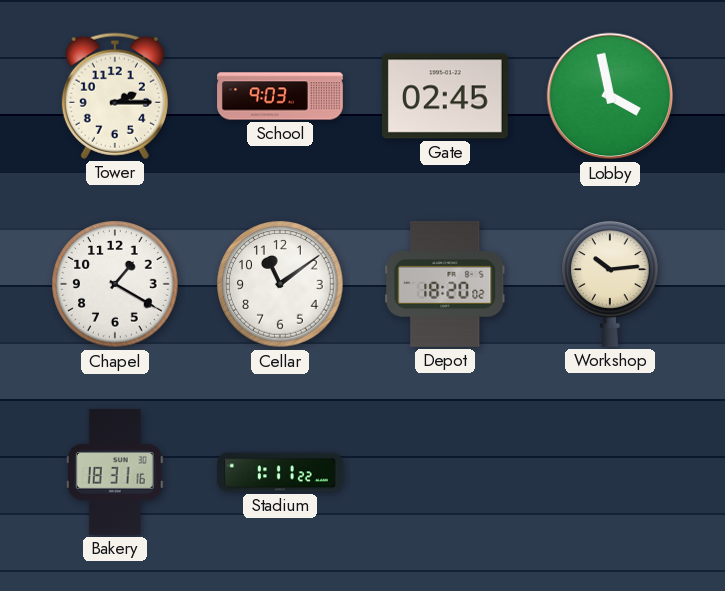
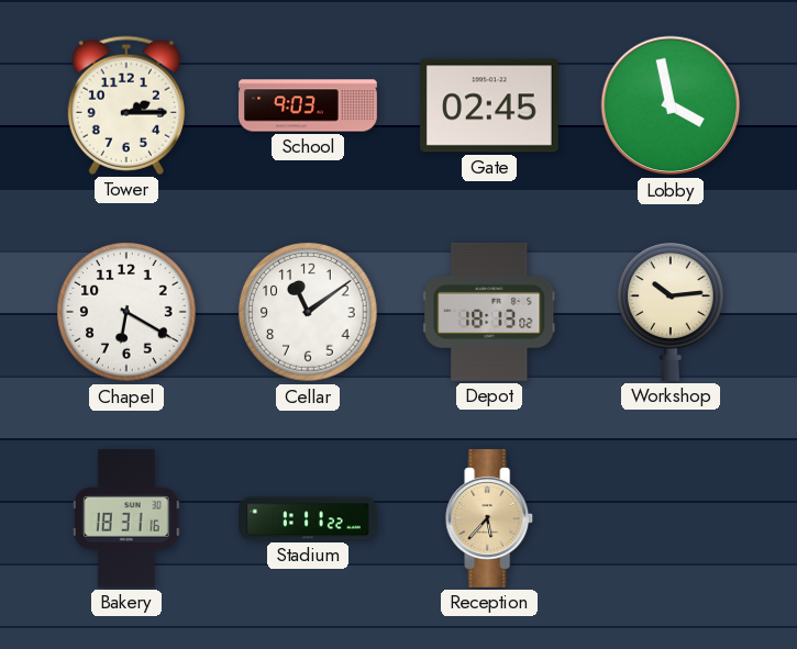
Chapel: 1:20 -> 6:20
Depot: 18:20 -> 18:13
Reception: none -> 5:37
